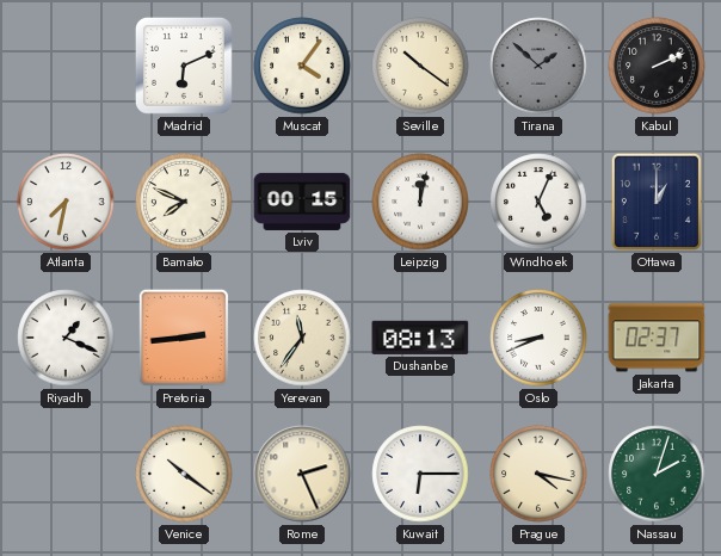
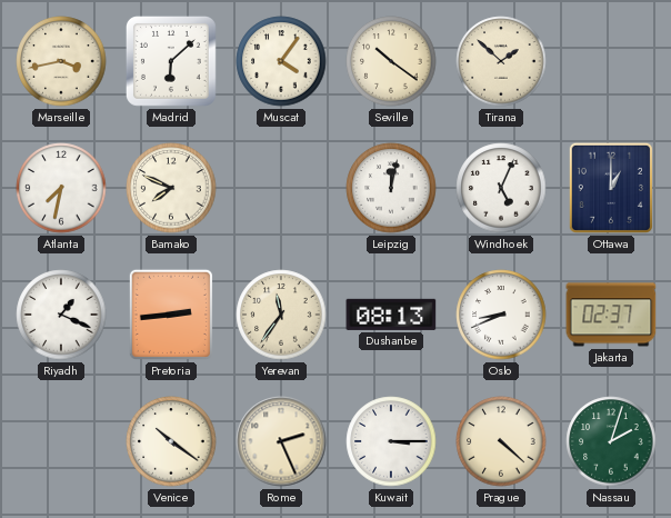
Marseille: none -> 3:43
Madrid: 6:11 -> 6:08
Tirana dial: grey -> cream
Kabul: 2:11 -> none
Lviv: 00:15 -> none
Kuwait: 6:15 -> 3:15
Prague: 4:17 -> 4:22
